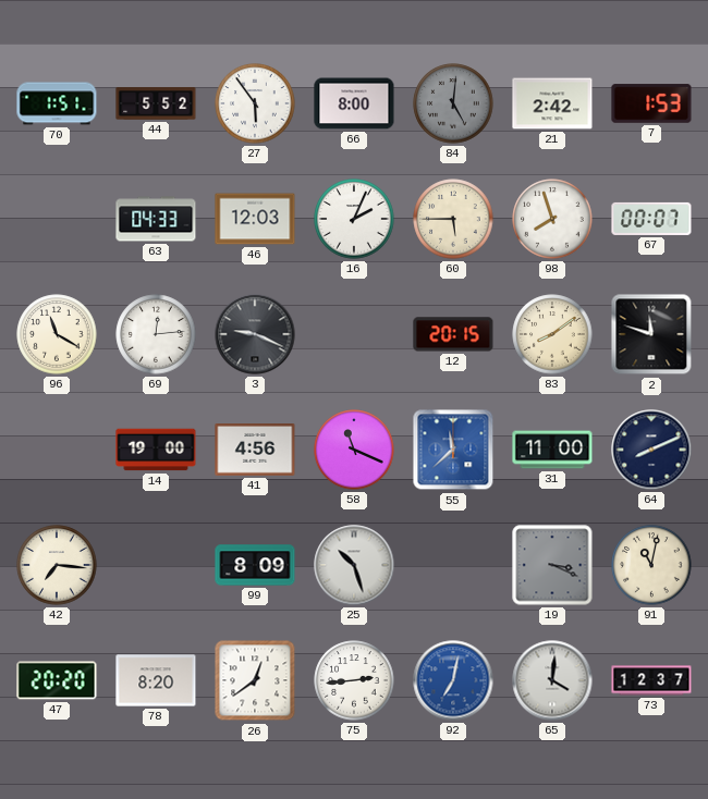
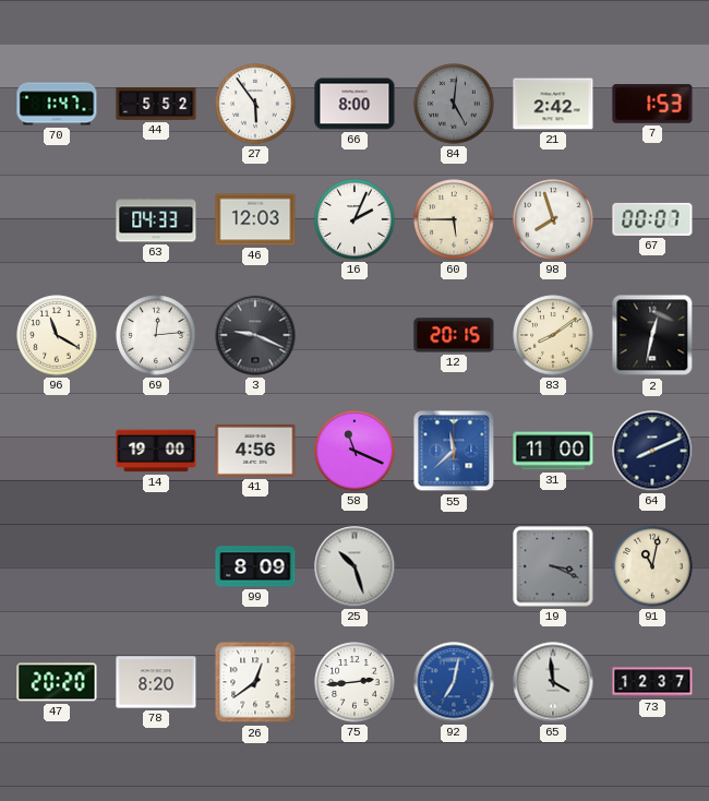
70: 1:51 -> 1:47
2: 11:48 -> 12:32
42: 7:16 -> none
65: 4:01 -> 3:59
